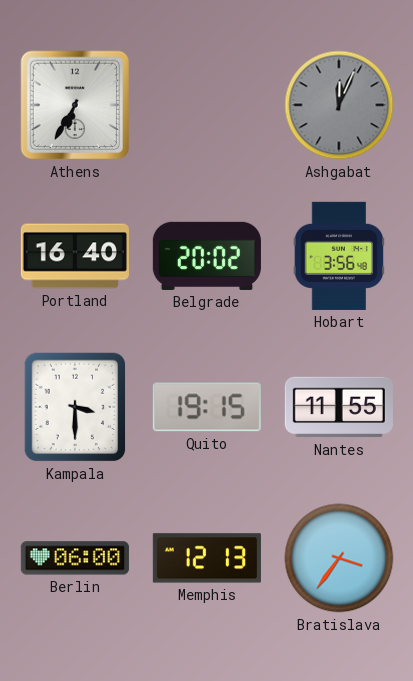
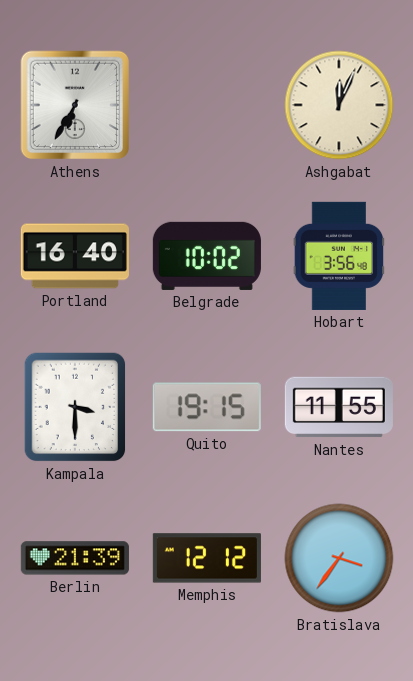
Ashgabat dial: grey -> cream
Belgrade: 20:02 -> 10:02
Berlin: 06:00 -> 21:39
Memphis: 12:13 -> 12:12
